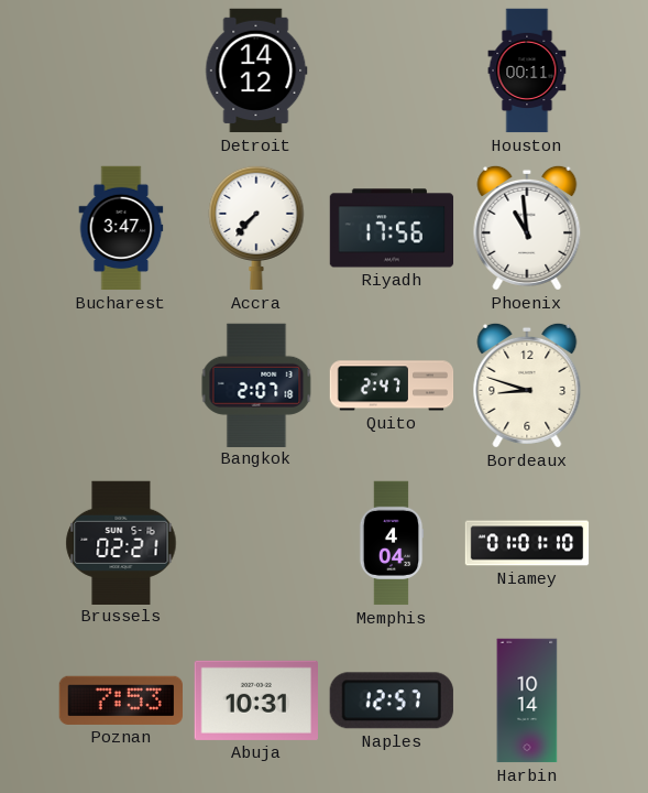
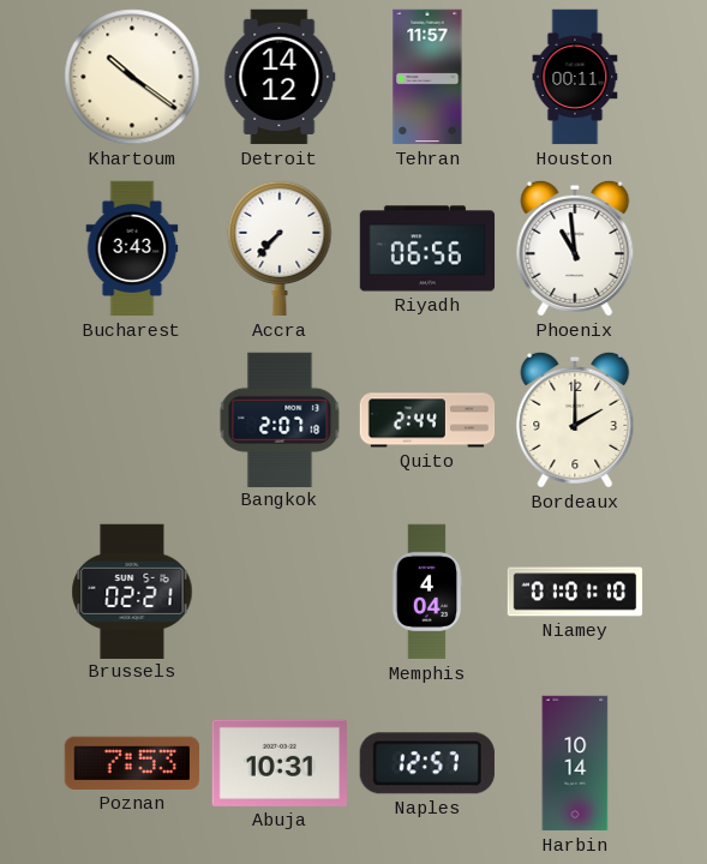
Khartoum: none -> 10:21
Tehran: none -> 11:57
Bucharest: 3:47 -> 3:43
Riyadh: 17:56 -> 06:56
Quito: 2:47 -> 2:44
Bordeaux: 8:48 -> 2:00
